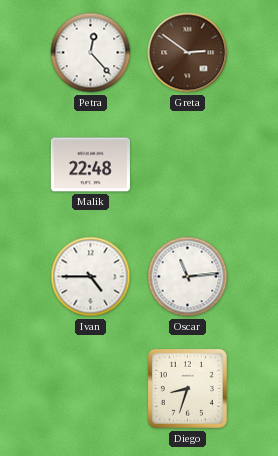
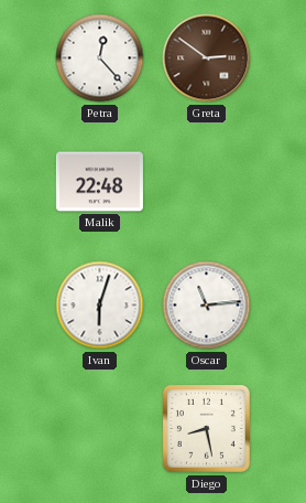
Ivan: 4:45 -> 6:03
Diego: 8:33 -> 8:28
